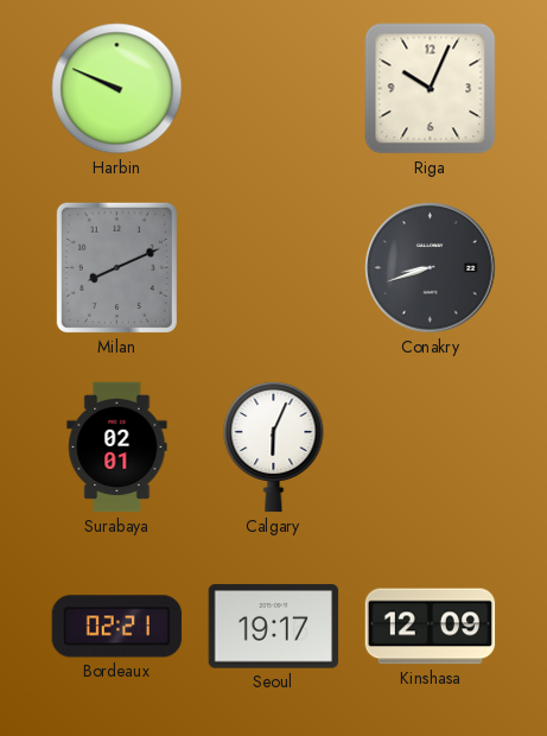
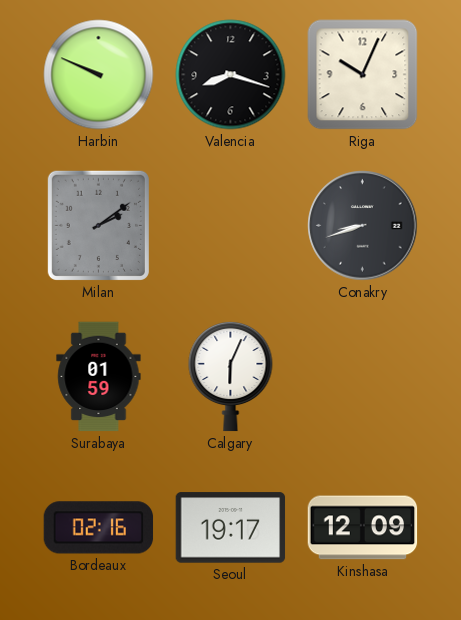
Valencia: none -> 8:18
Milan: 8:11 -> 2:09
Surabaya: 02:01 -> 01:59
Bordeaux: 02:21 -> 02:16
